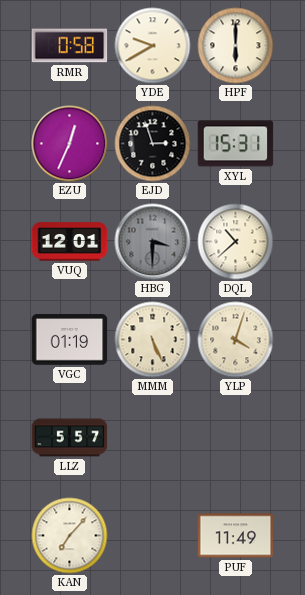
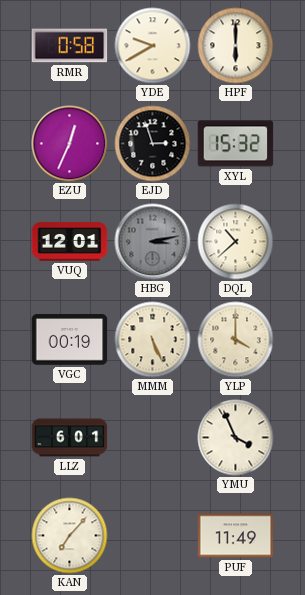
XYL: 15:31 -> 15:32
HBG: 3:30 -> 3:13
VGC: 01:19 -> 00:19
YLP: 4:03 -> 4:00
LLZ: 5:57 -> 6:01
YMU: none -> 3:56
